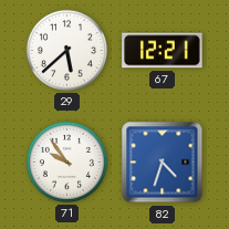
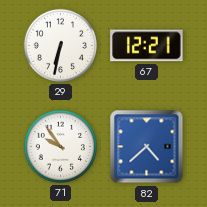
29: 5:38 -> 6:32
82: 4:33 -> 4:38
